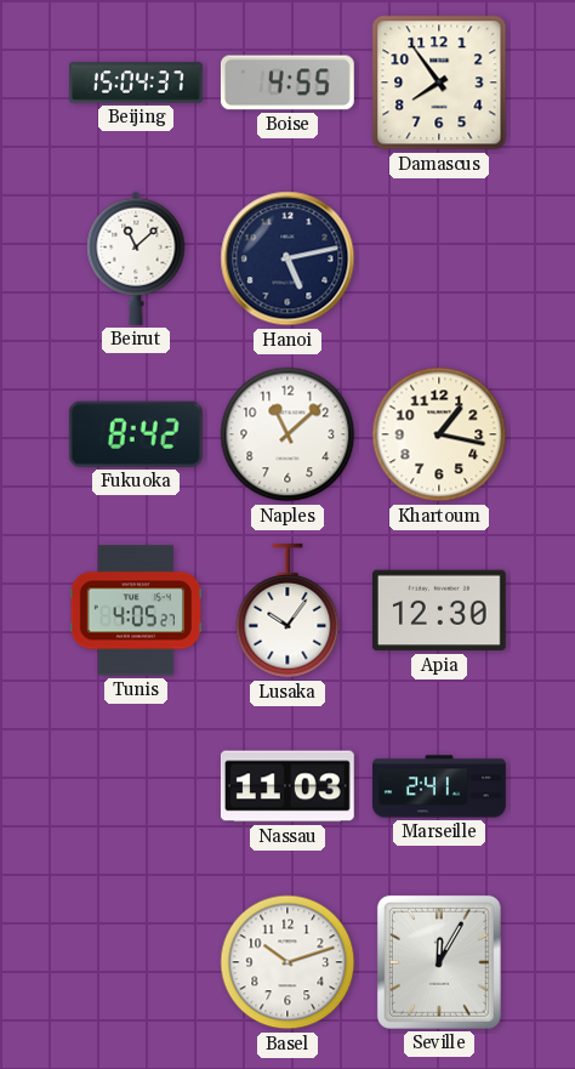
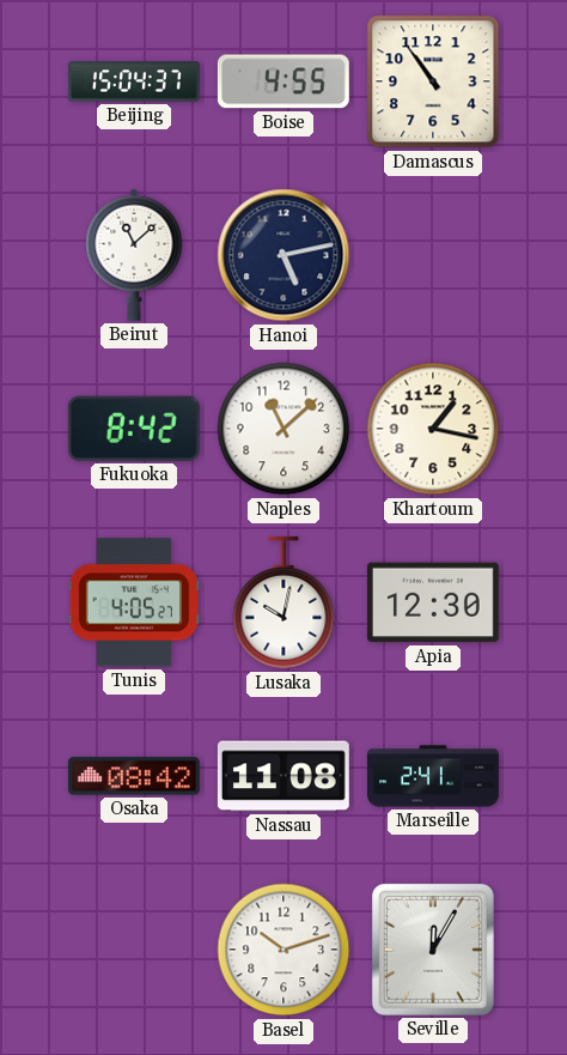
Damascus: 7:54 -> 10:54
Lusaka: 10:06 -> 10:02
Osaka: none -> 08:42
Nassau: 11:03 -> 11:08
